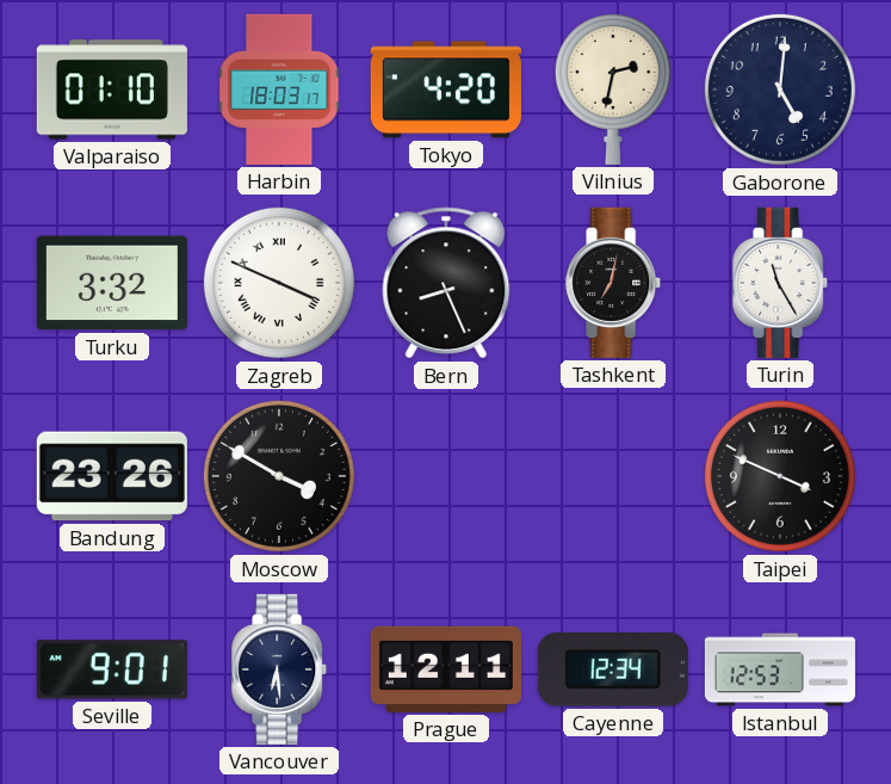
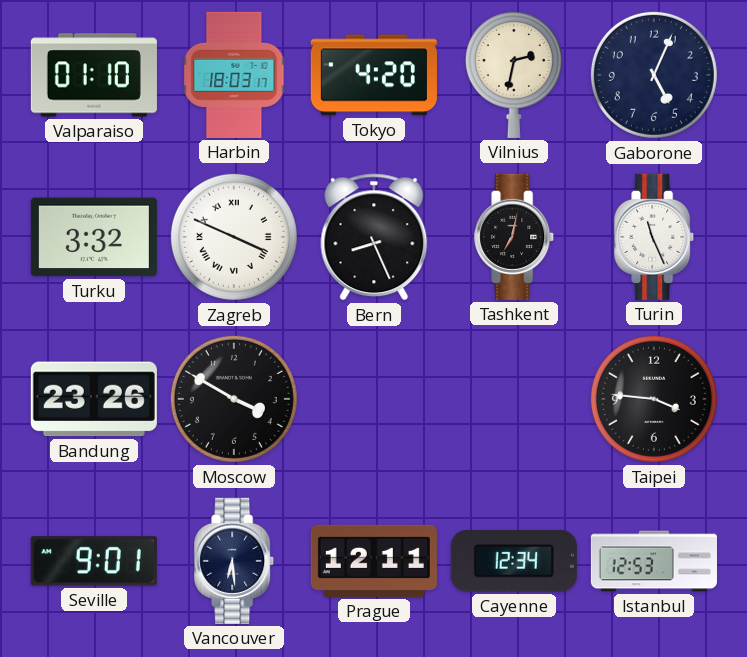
Gaborone: 5:01 -> 5:04
Turin: 11:25 -> 11:26
Taipei: 3:49 -> 3:46
